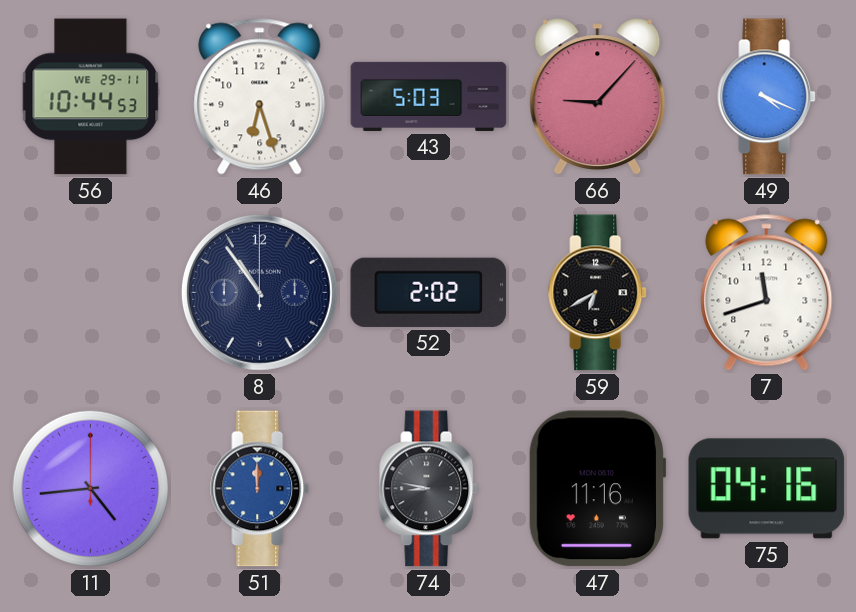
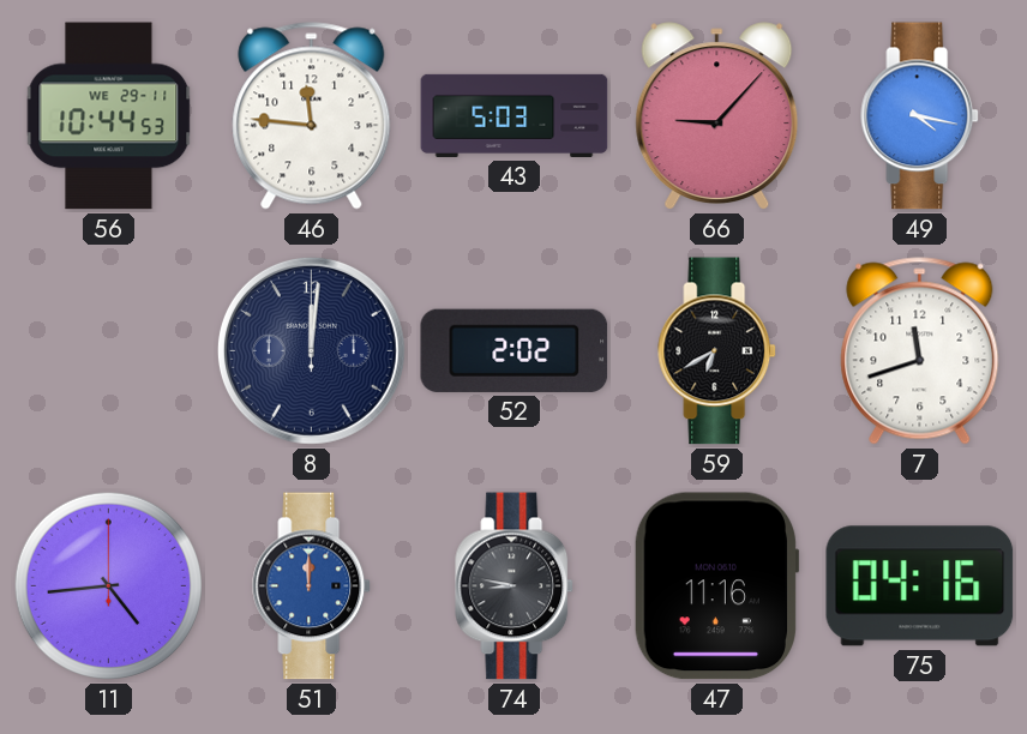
46: 6:27 -> 11:46
49: 4:19 -> 4:17
8: 10:54 -> 12:01
